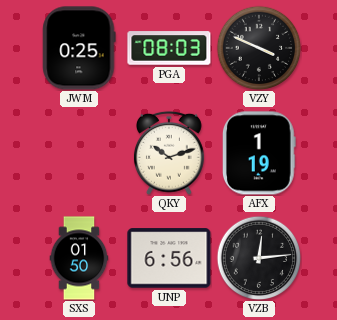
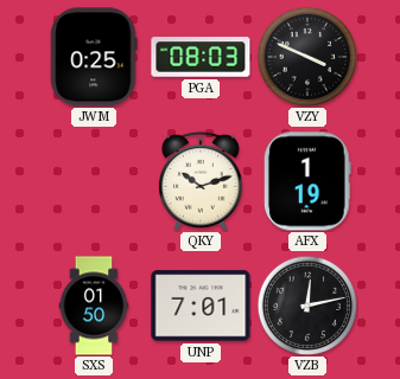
UNP: 6:56 -> 7:01
VZB: 12:14 -> 12:13
